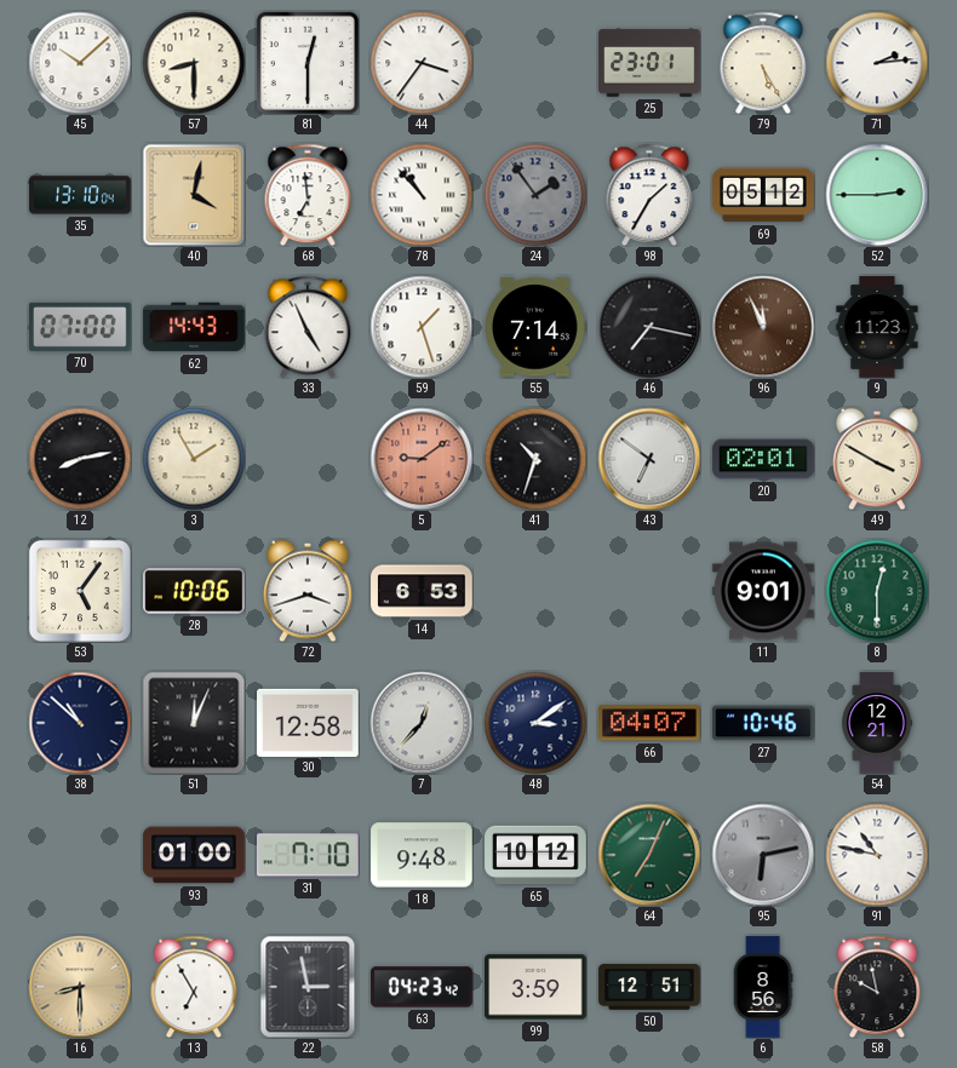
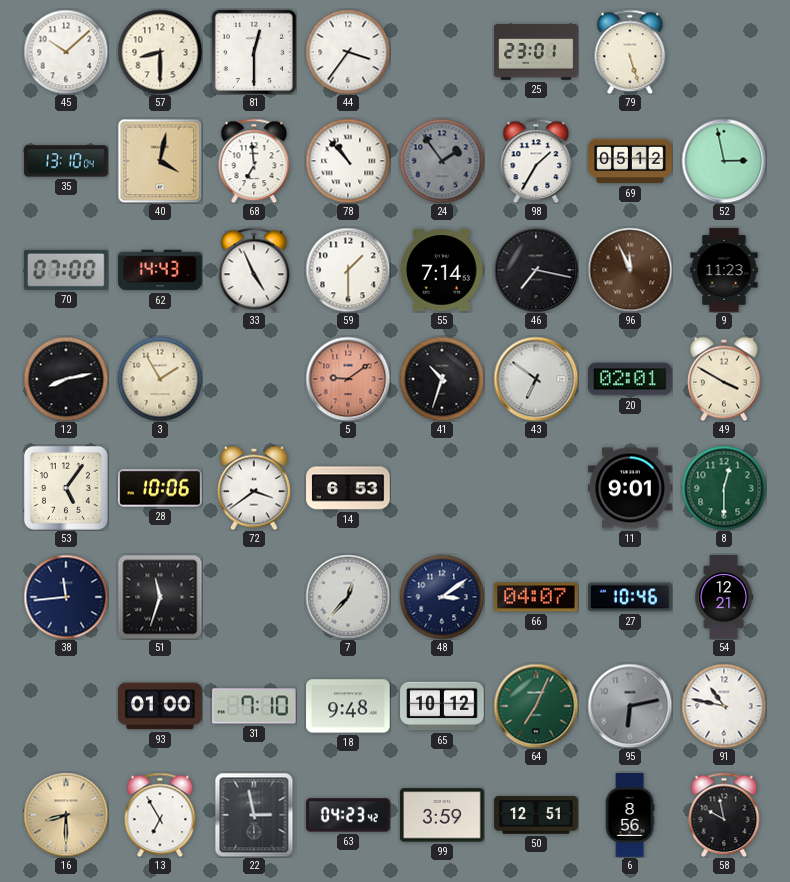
79: 5:25 -> 5:27
71: 2:14 -> none
52: 2:45 -> 2:58
59: 1:27 -> 1:30
72: 3:42 -> 3:39
38: 10:52 -> 11:44
51: 12:04 -> 11:33
30: 12:58 -> none
